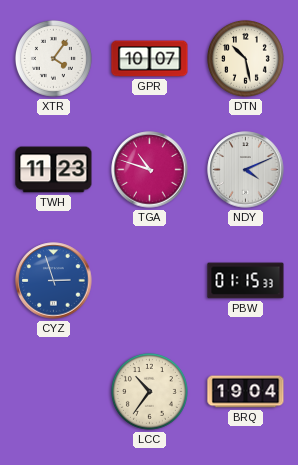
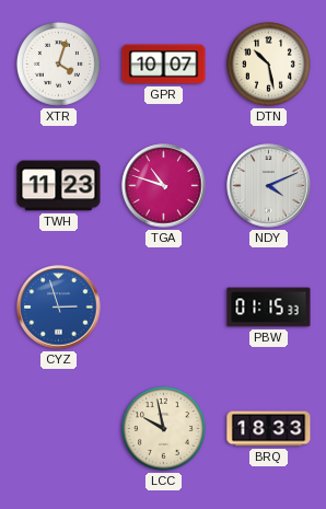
XTR: 4:06 -> 4:03
LCC: 10:36 -> 9:58
BRQ: 19:04 -> 18:33
